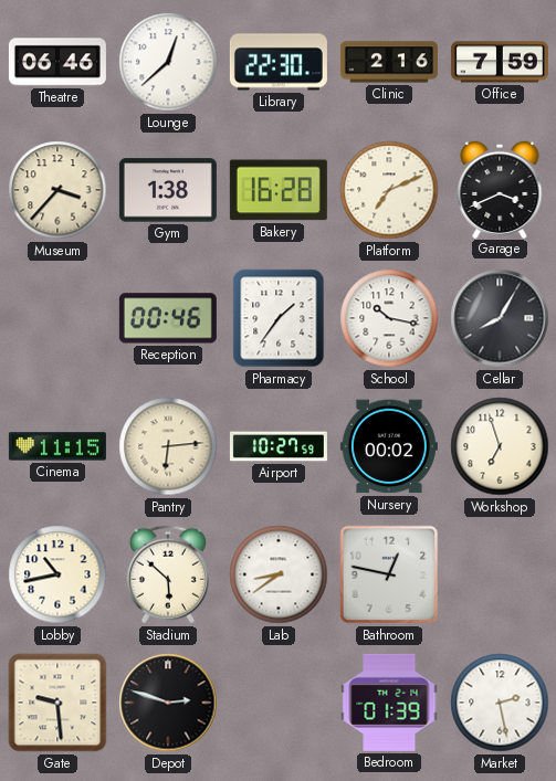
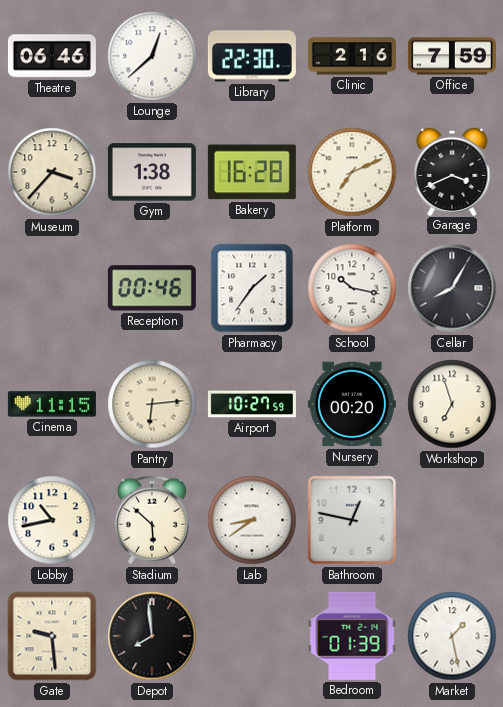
Nursery: 00:02 -> 00:20
Depot: 2:48 -> 7:59
Market: 2:28 -> 1:28
